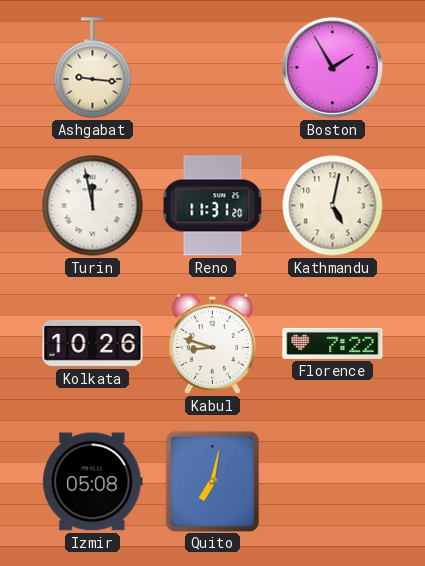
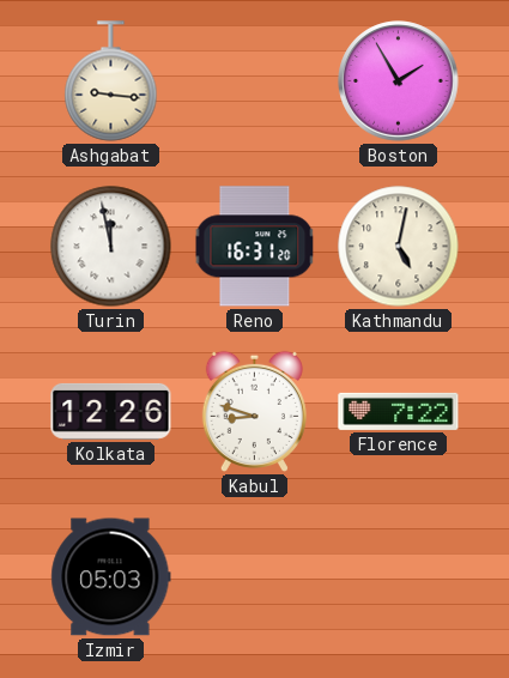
Reno: 11:31 -> 16:31
Kolkata: 10:26 -> 12:26
Izmir: 05:08 -> 05:03
Quito: 7:02 -> none
